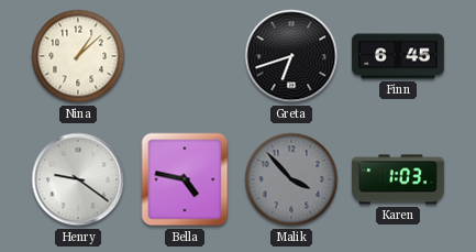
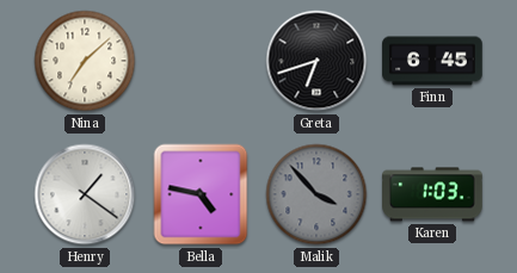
Nina: 1:08 -> 7:08
Henry: 9:21 -> 1:21
